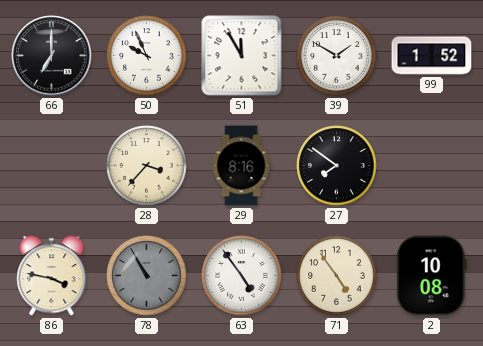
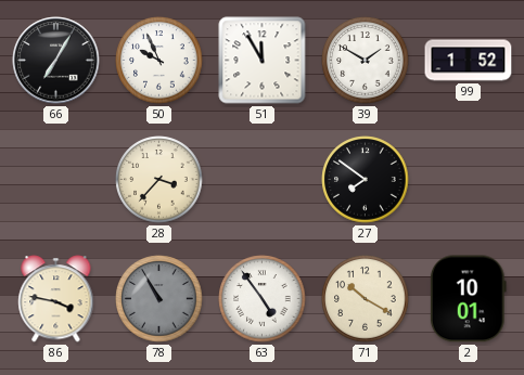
66: 7:00 -> 7:05
29: 8:16 -> none
71: 4:54 -> 10:20
2: 10:08 -> 10:01
